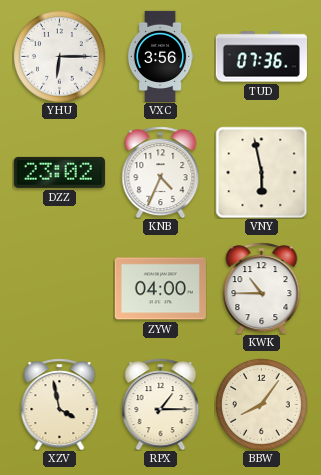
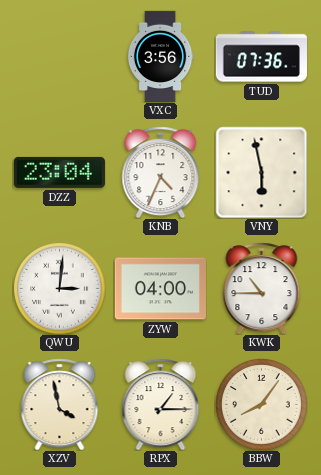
YHU: 6:15 -> none
DZZ: 23:02 -> 23:04
QWU: none -> 3:01
